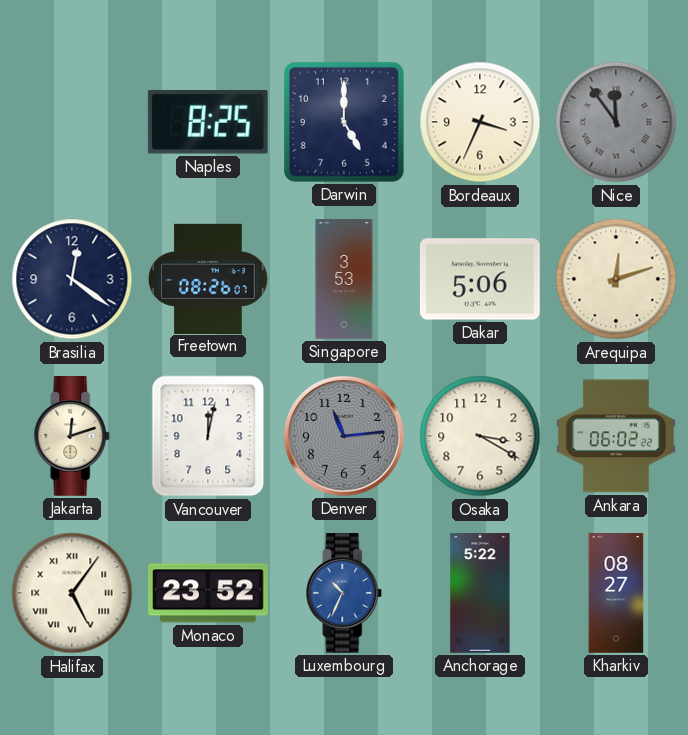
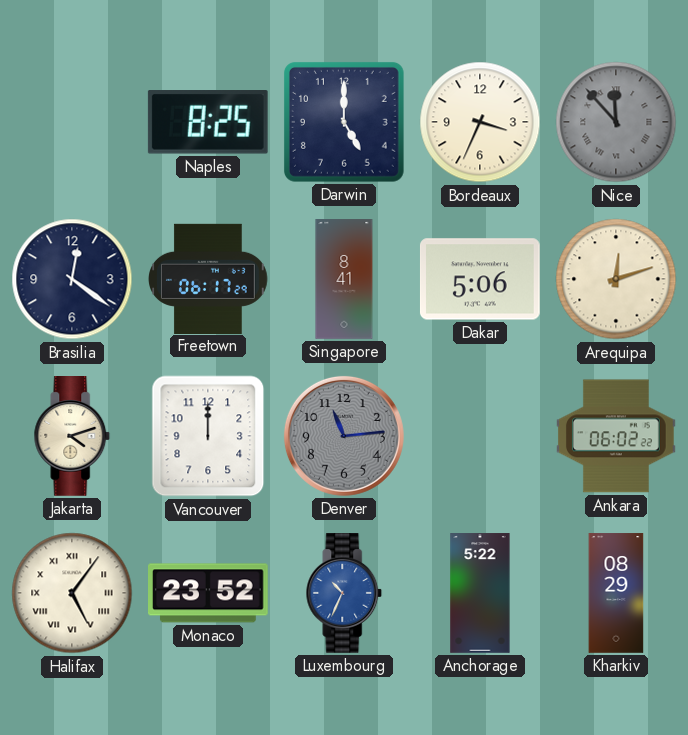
Nice: 11:54 -> 11:53
Freetown: 08:26 -> 06:17
Singapore: 3:53 -> 8:41
Jakarta: 12:12 -> 4:12
Vancouver: 12:02 -> 12:00
Osaka: 3:20 -> none
Kharkiv: 08:27 -> 08:29
